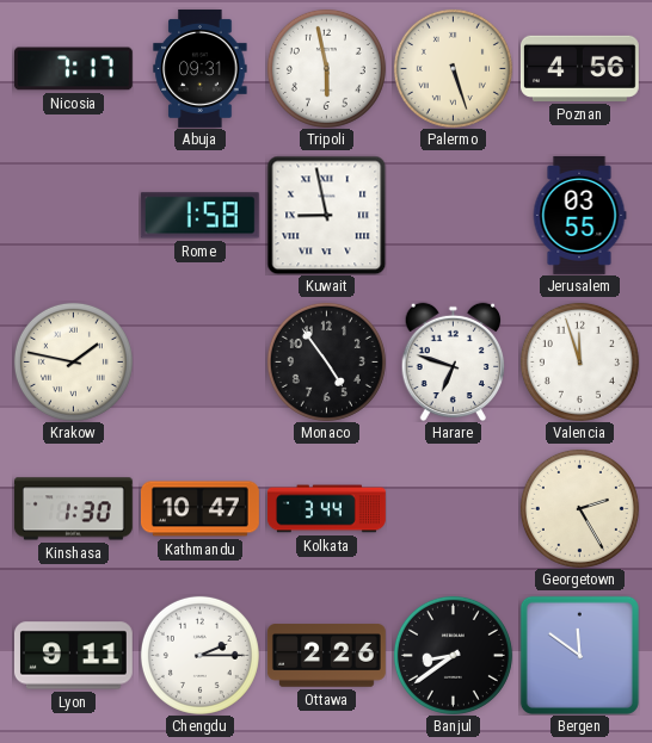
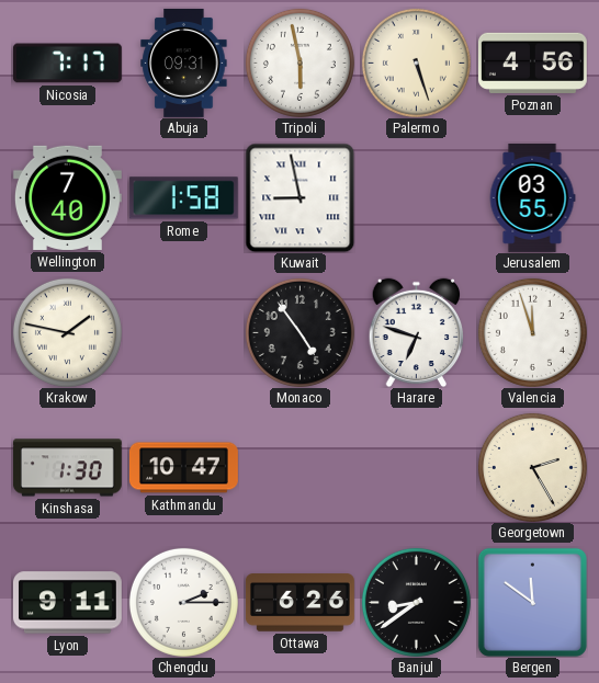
Wellington: none -> 7:40
Kolkata: 3:44 -> none
Ottawa: 2:26 -> 6:26
